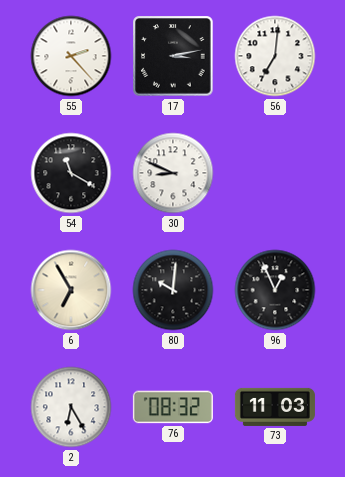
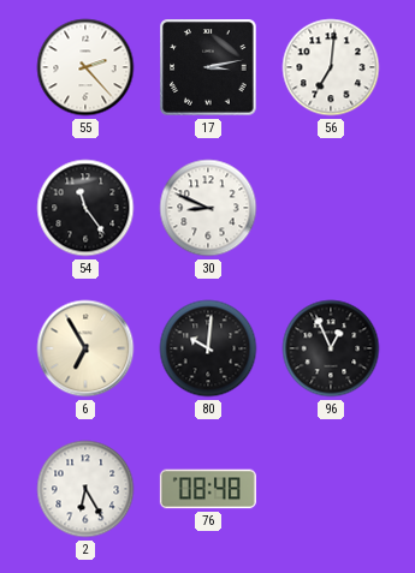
54: 11:20 -> 11:24
76: 08:32 -> 08:48
73: 11:03 -> none
